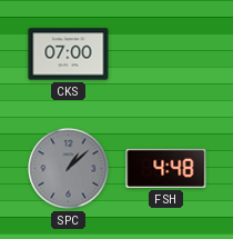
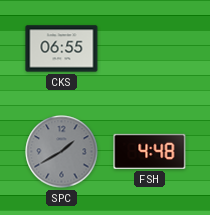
CKS: 07:00 -> 06:55
SPC: 1:08 -> 1:40
